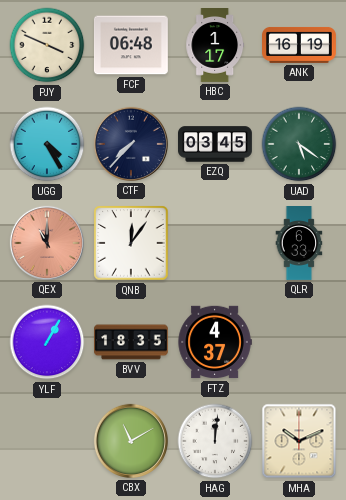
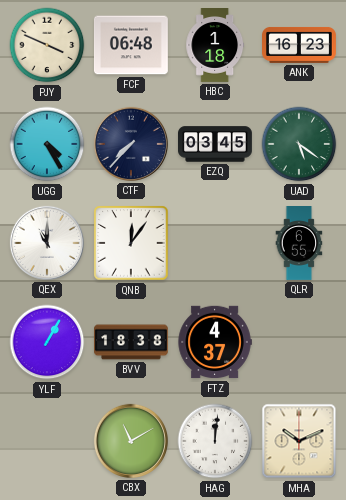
HBC: 1:17 -> 1:18
ANK: 16:19 -> 16:23
QEX dial: salmon -> white
QLR: 6:33 -> 6:55
BVV: 18:35 -> 18:38
